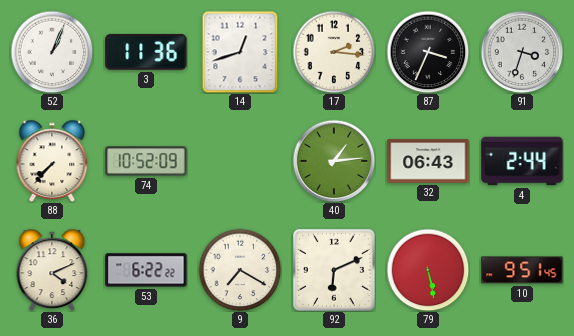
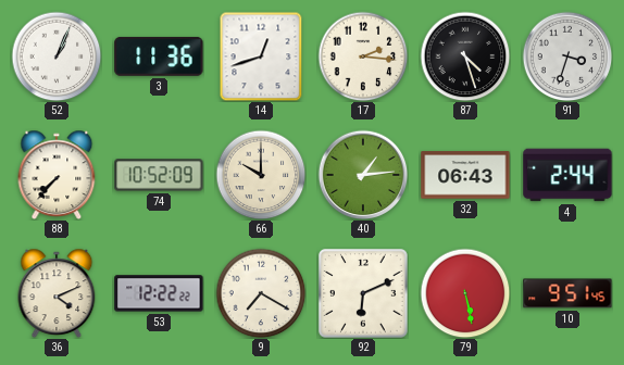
87: 3:34 -> 4:27
66: none -> 10:00
53: 6:22 -> 12:22
